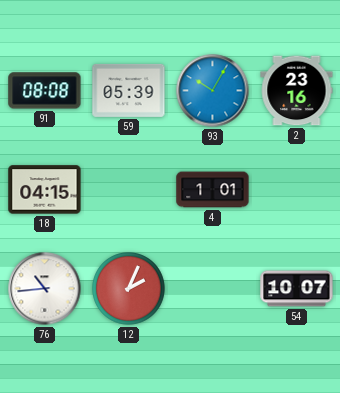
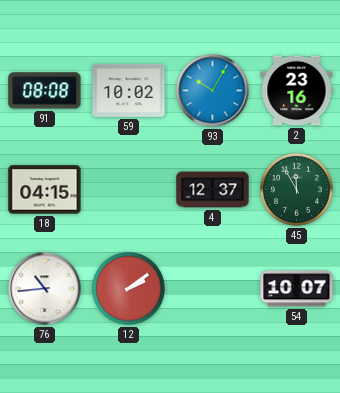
59: 05:39 -> 10:02
4: 1:01 -> 12:37
45: none -> 11:55
12: 2:04 -> 2:09
